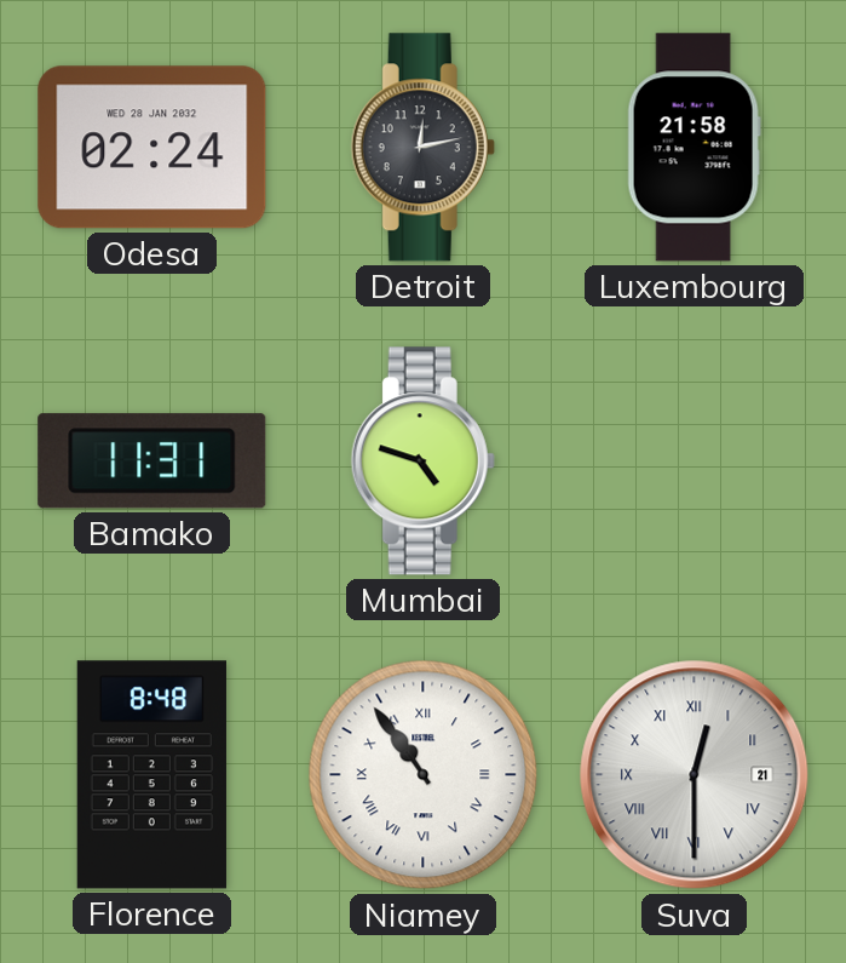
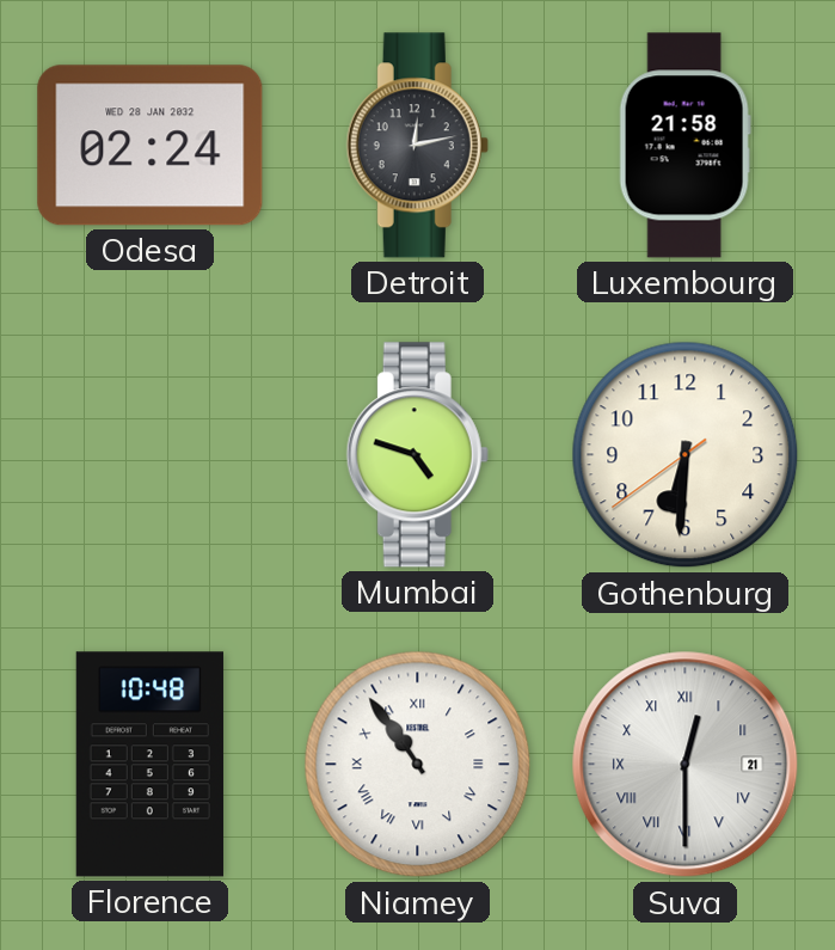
Bamako: 11:31 -> none
Gothenburg: none -> 6:30
Florence: 8:48 -> 10:48
